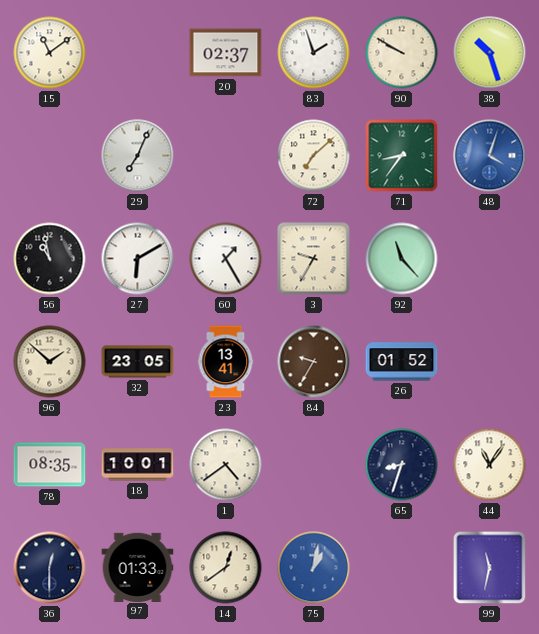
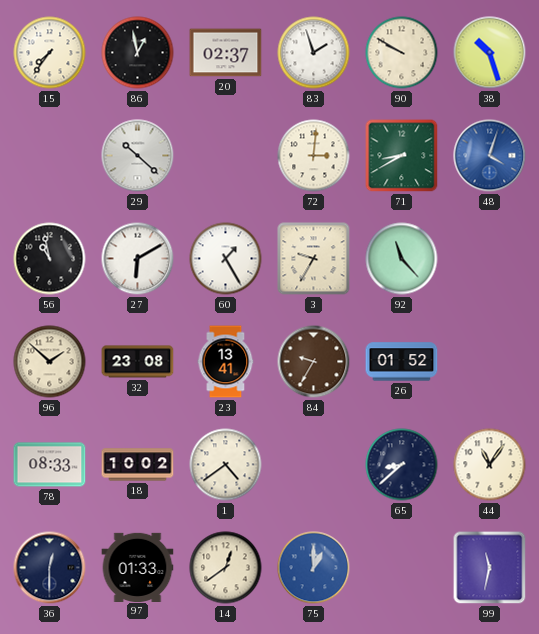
15: 11:09 -> 7:36
86: none -> 12:58
29: 7:04 -> 10:22
72: 7:08 -> 3:01
71: 8:36 -> 8:40
32: 23:05 -> 23:08
78: 08:35 -> 08:33
18: 10:01 -> 10:02
65: 8:33 -> 8:38
75: 1:02 -> 1:00
